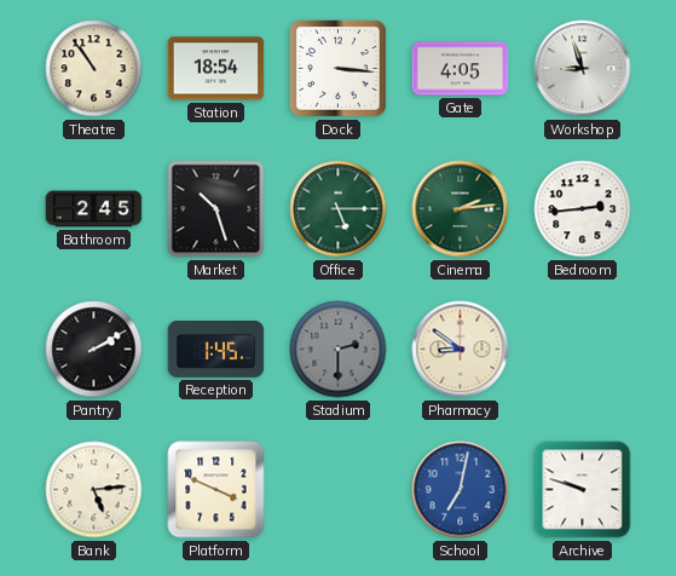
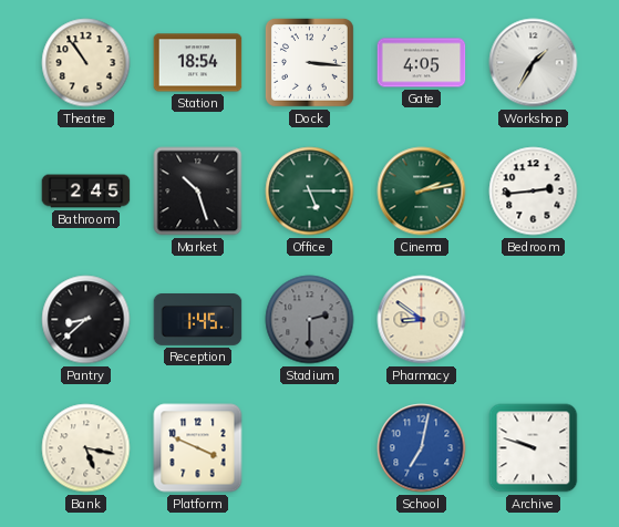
Workshop: 8:57 -> 1:35
Cinema: 2:14 -> 2:13
Pantry: 2:10 -> 8:38
Bank: 5:14 -> 5:17
